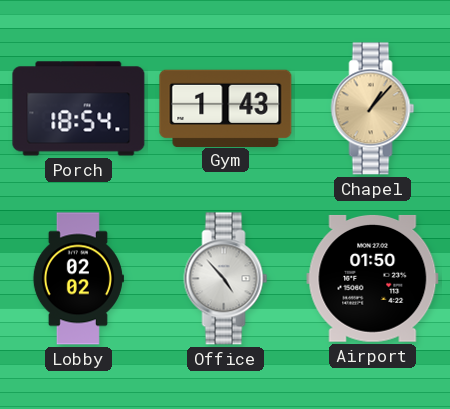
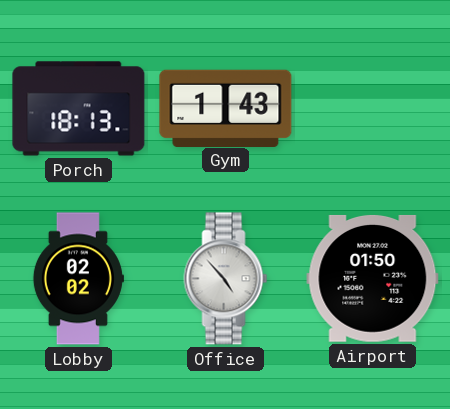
Porch: 18:54 -> 18:13
Chapel: 1:07 -> none
